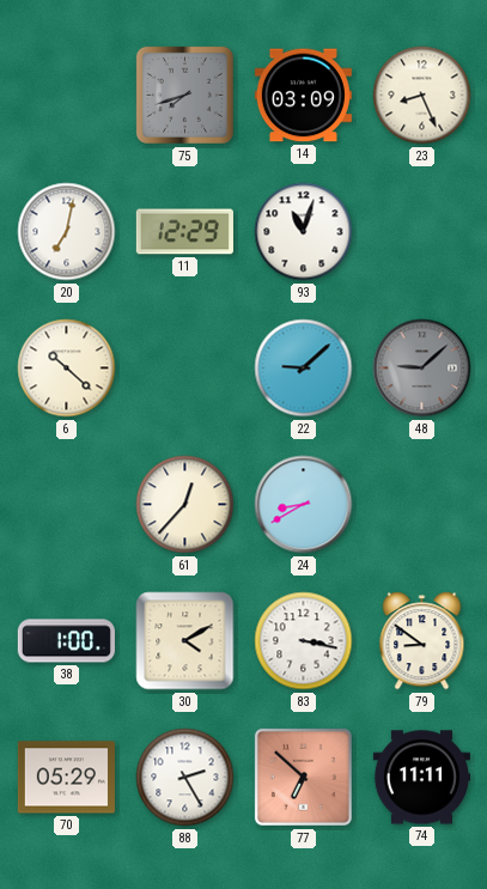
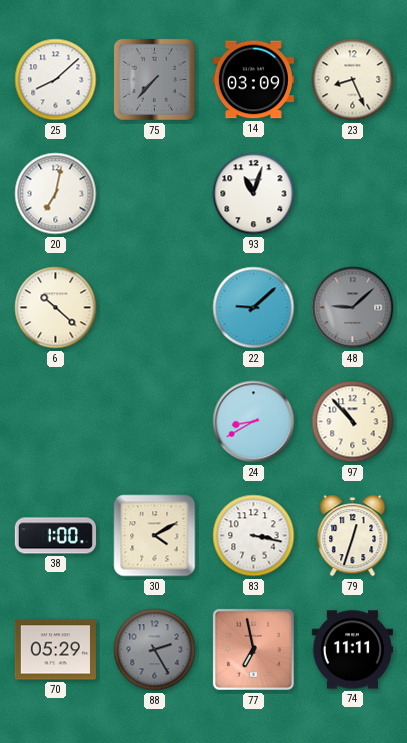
25: none -> 8:08
75: 7:42 -> 7:37
11: 12:29 -> none
61: 12:37 -> none
97: none -> 10:53
79: 8:51 -> 12:33
88 dial: white -> grey
77: 6:52 -> 6:58
